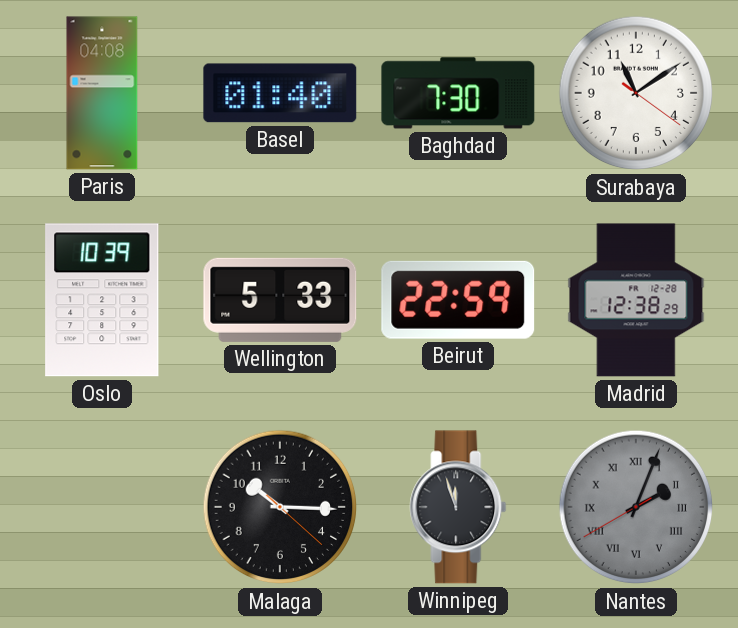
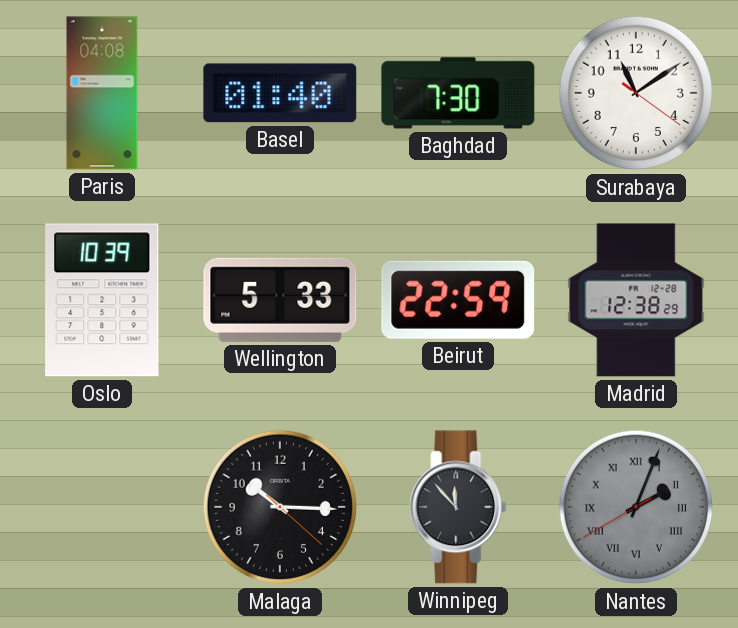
Winnipeg: 11:57 -> 11:53
